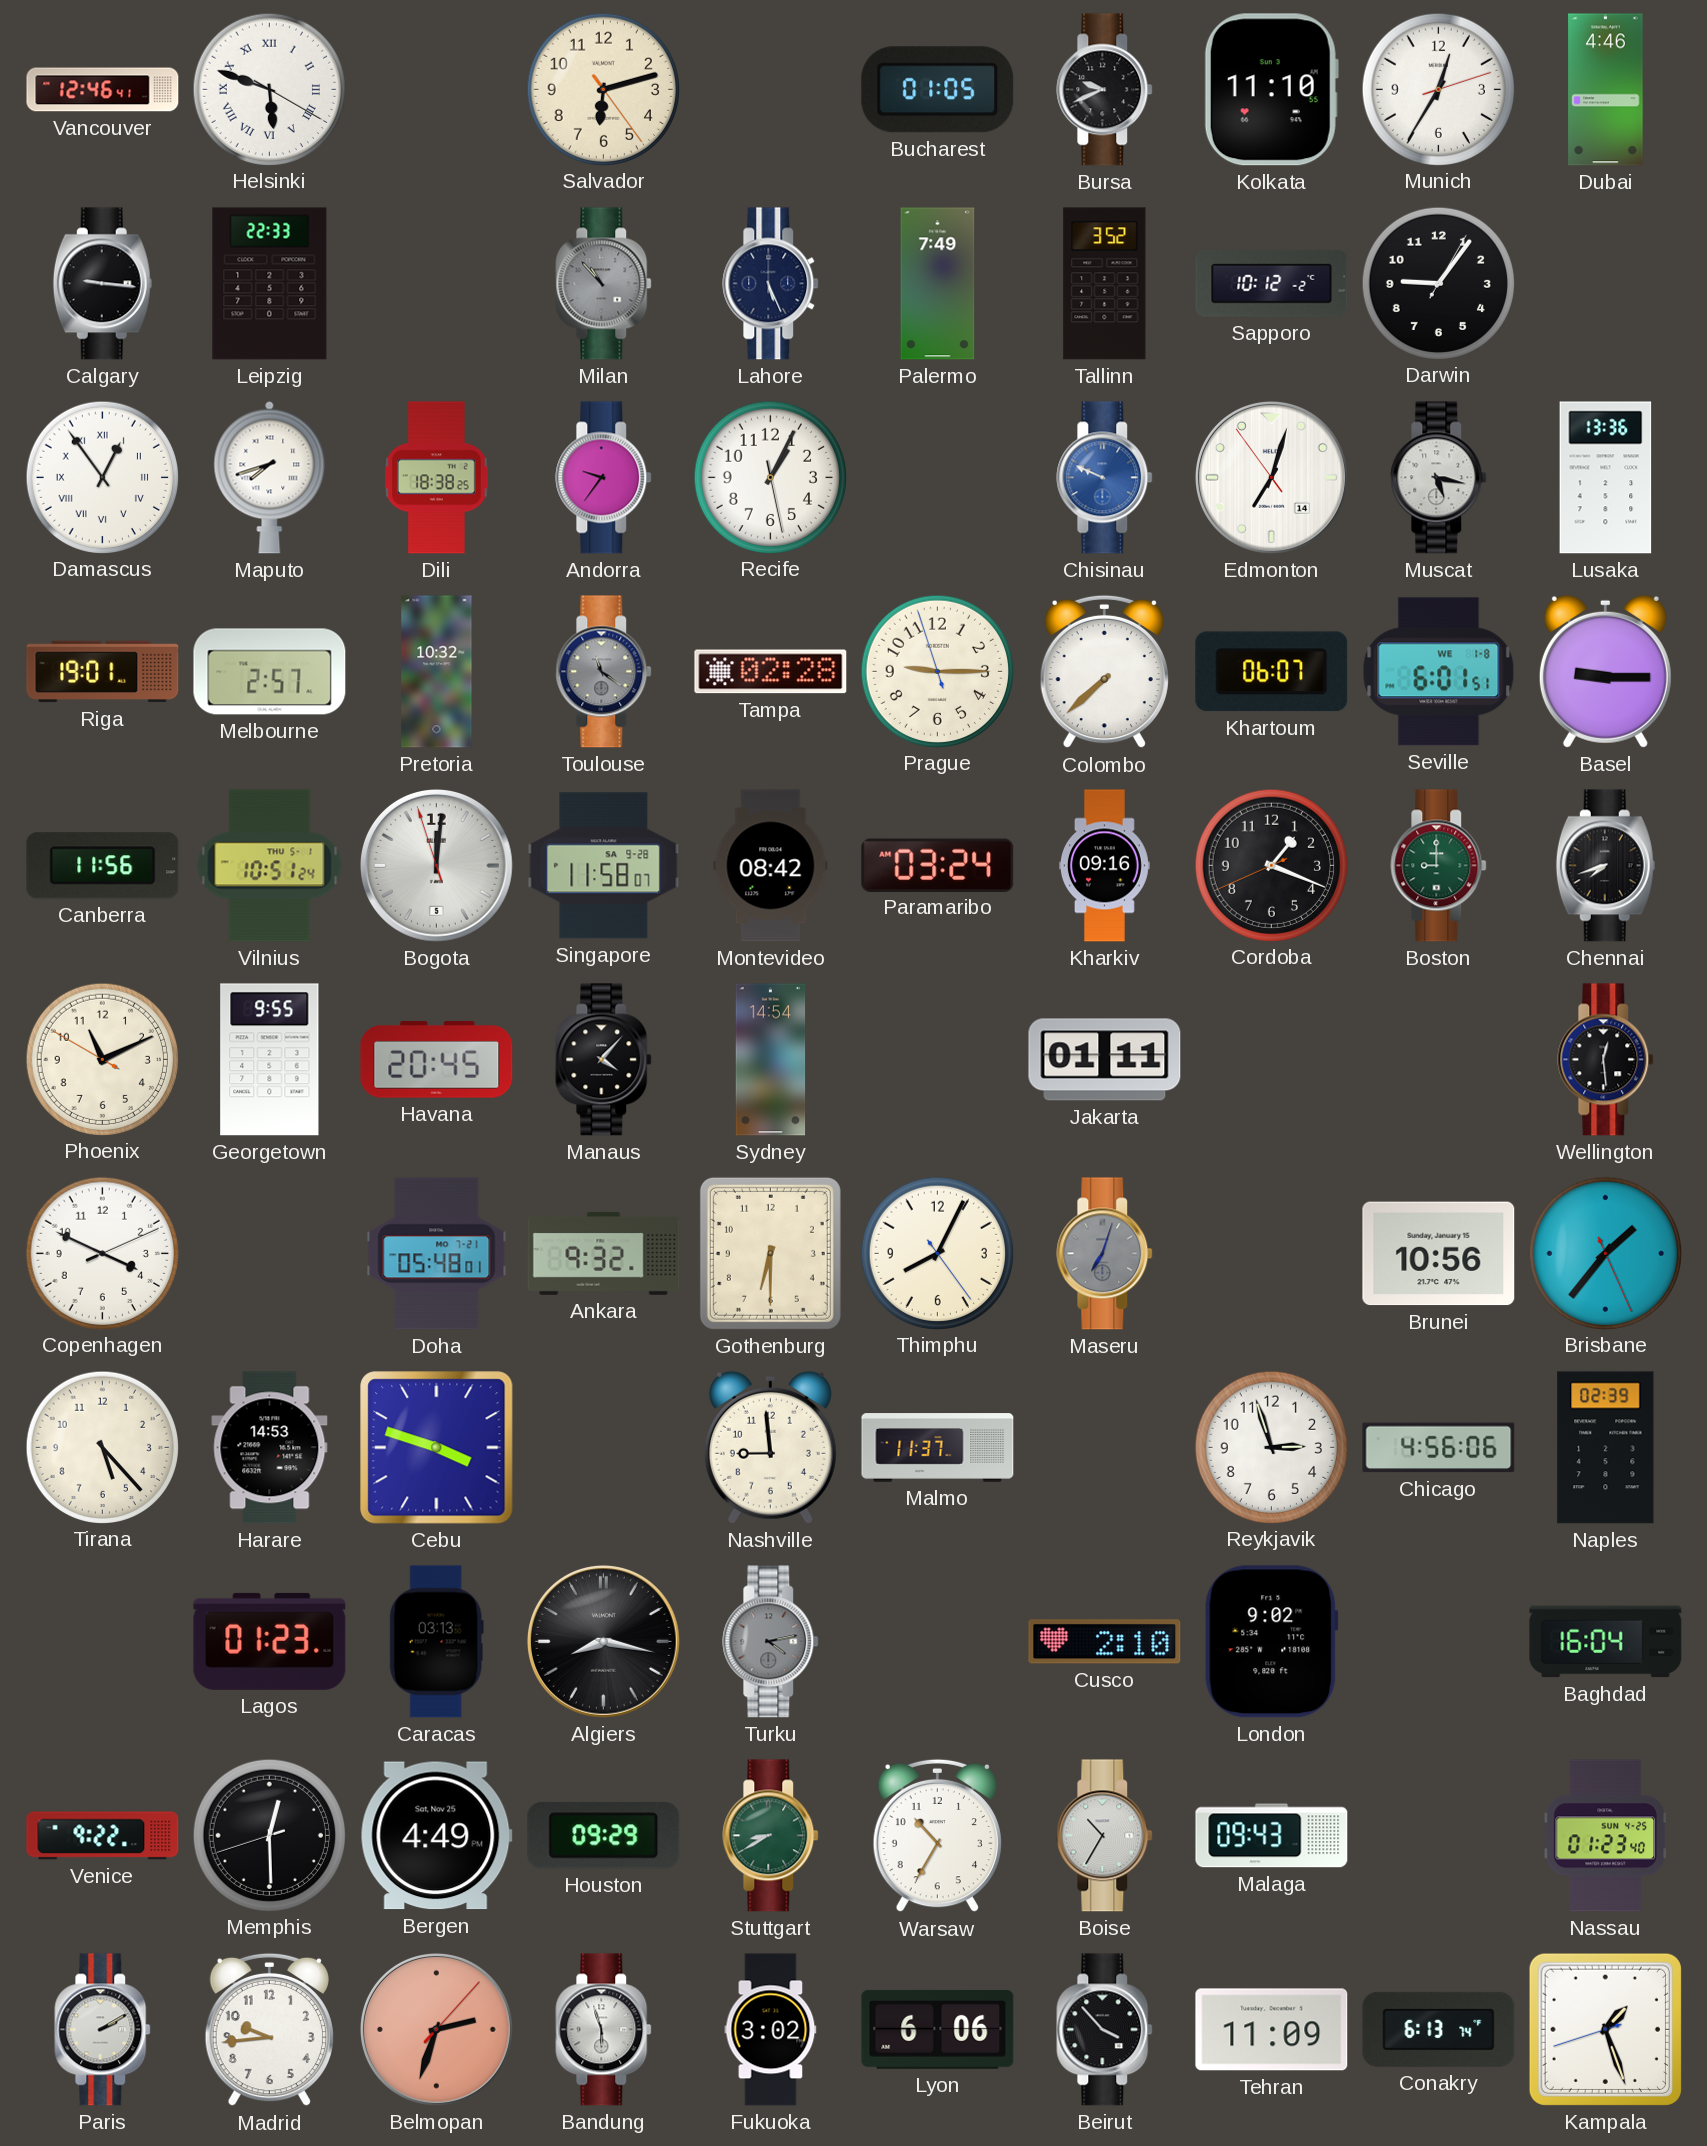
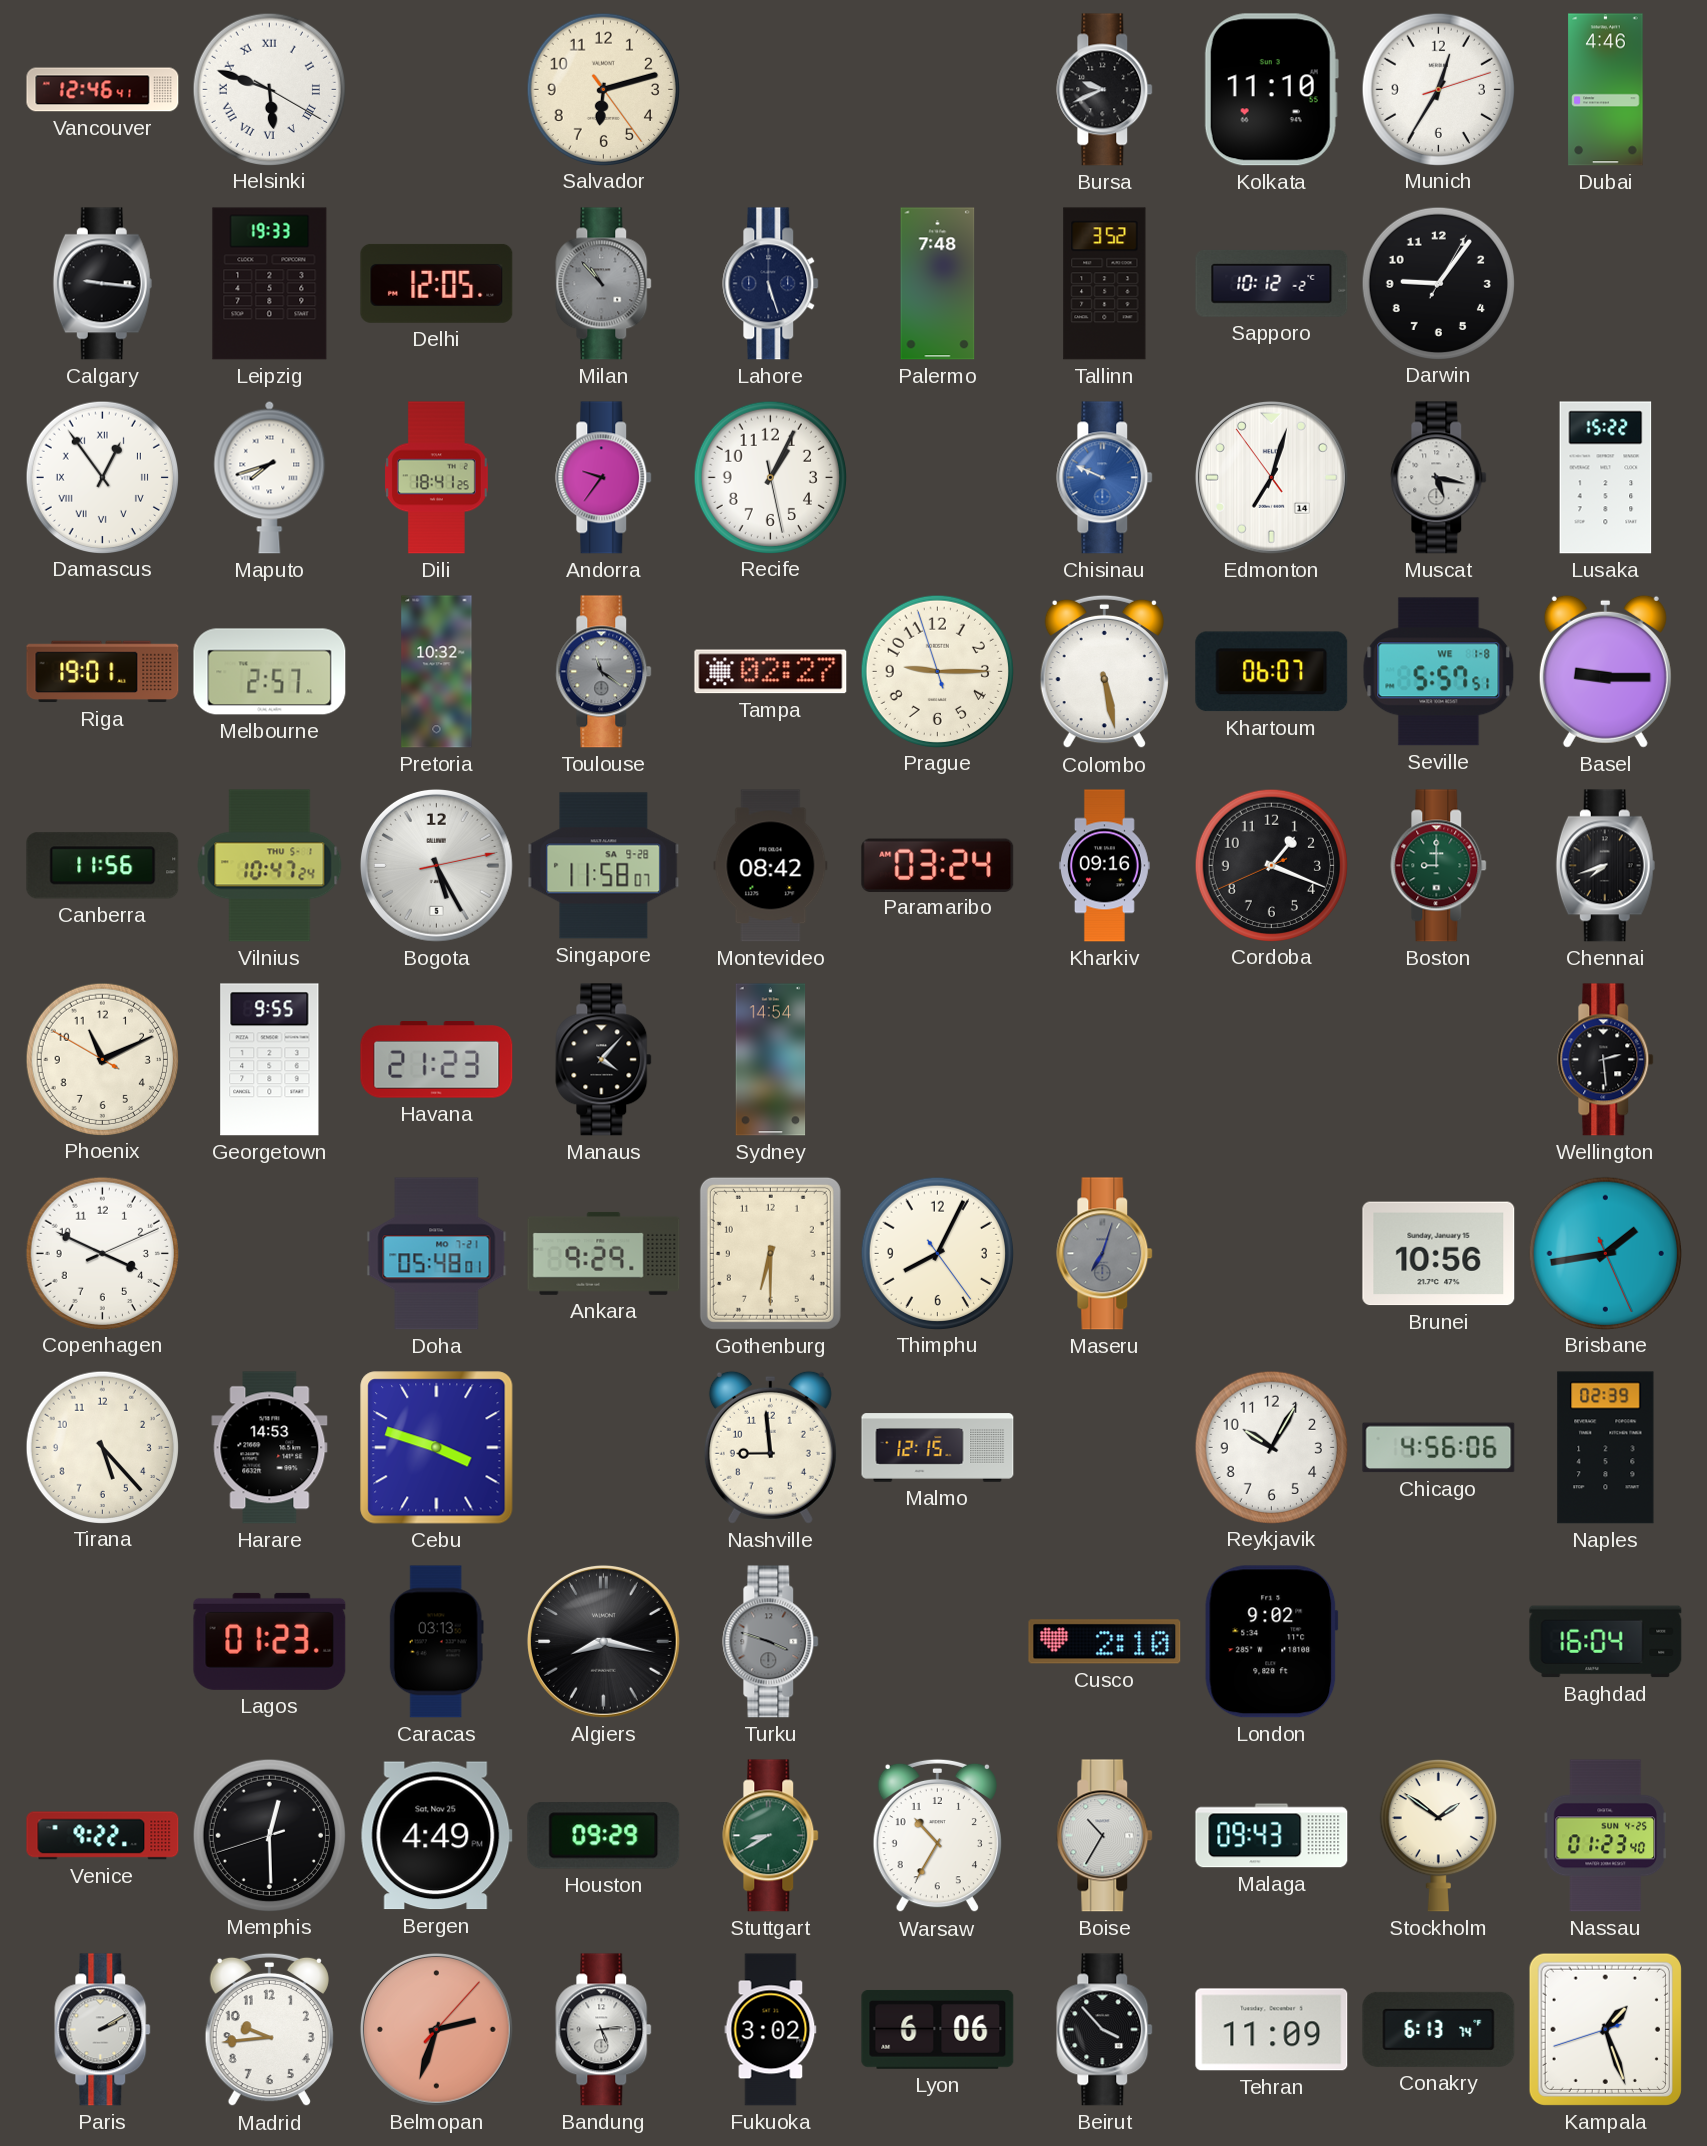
Bucharest: 01:05 -> none
Leipzig: 22:33 -> 19:33
Delhi: none -> 12:05
Lahore: 5:26 -> 5:27
Palermo: 7:49 -> 7:48
Dili: 18:38 -> 18:41
Lusaka: 13:36 -> 15:22
Tampa: 02:28 -> 02:27
Colombo: 7:38 -> 5:28
Seville: 6:01 -> 5:57
Vilnius: 10:51 -> 10:47
Bogota: 12:00 -> 5:25
Havana: 20:45 -> 21:23
Jakarta: 01:11 -> none
Wellington: 12:29 -> 2:29
Ankara: 9:32 -> 9:29
Brisbane: 1:36 -> 1:43
Malmo: 11:37 -> 12:15
Reykjavik: 2:57 -> 10:05
Turku: 4:13 -> 3:48
Stockholm: none -> 1:51
Bandung: 5:57 -> 5:14
